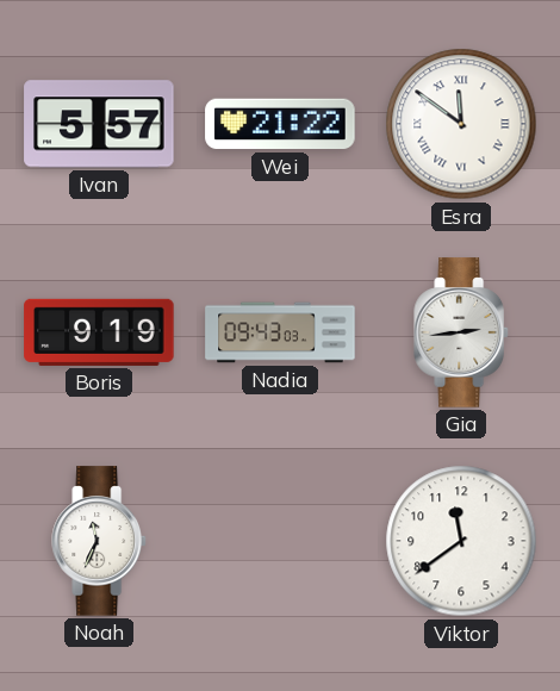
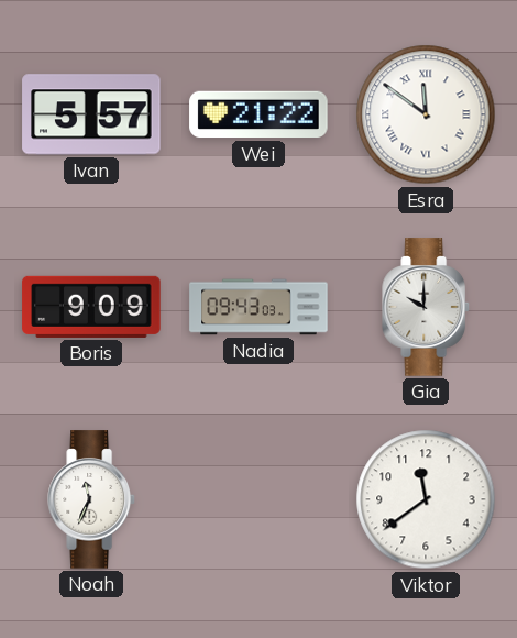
Boris: 9:19 -> 9:09
Gia: 2:44 -> 10:00
